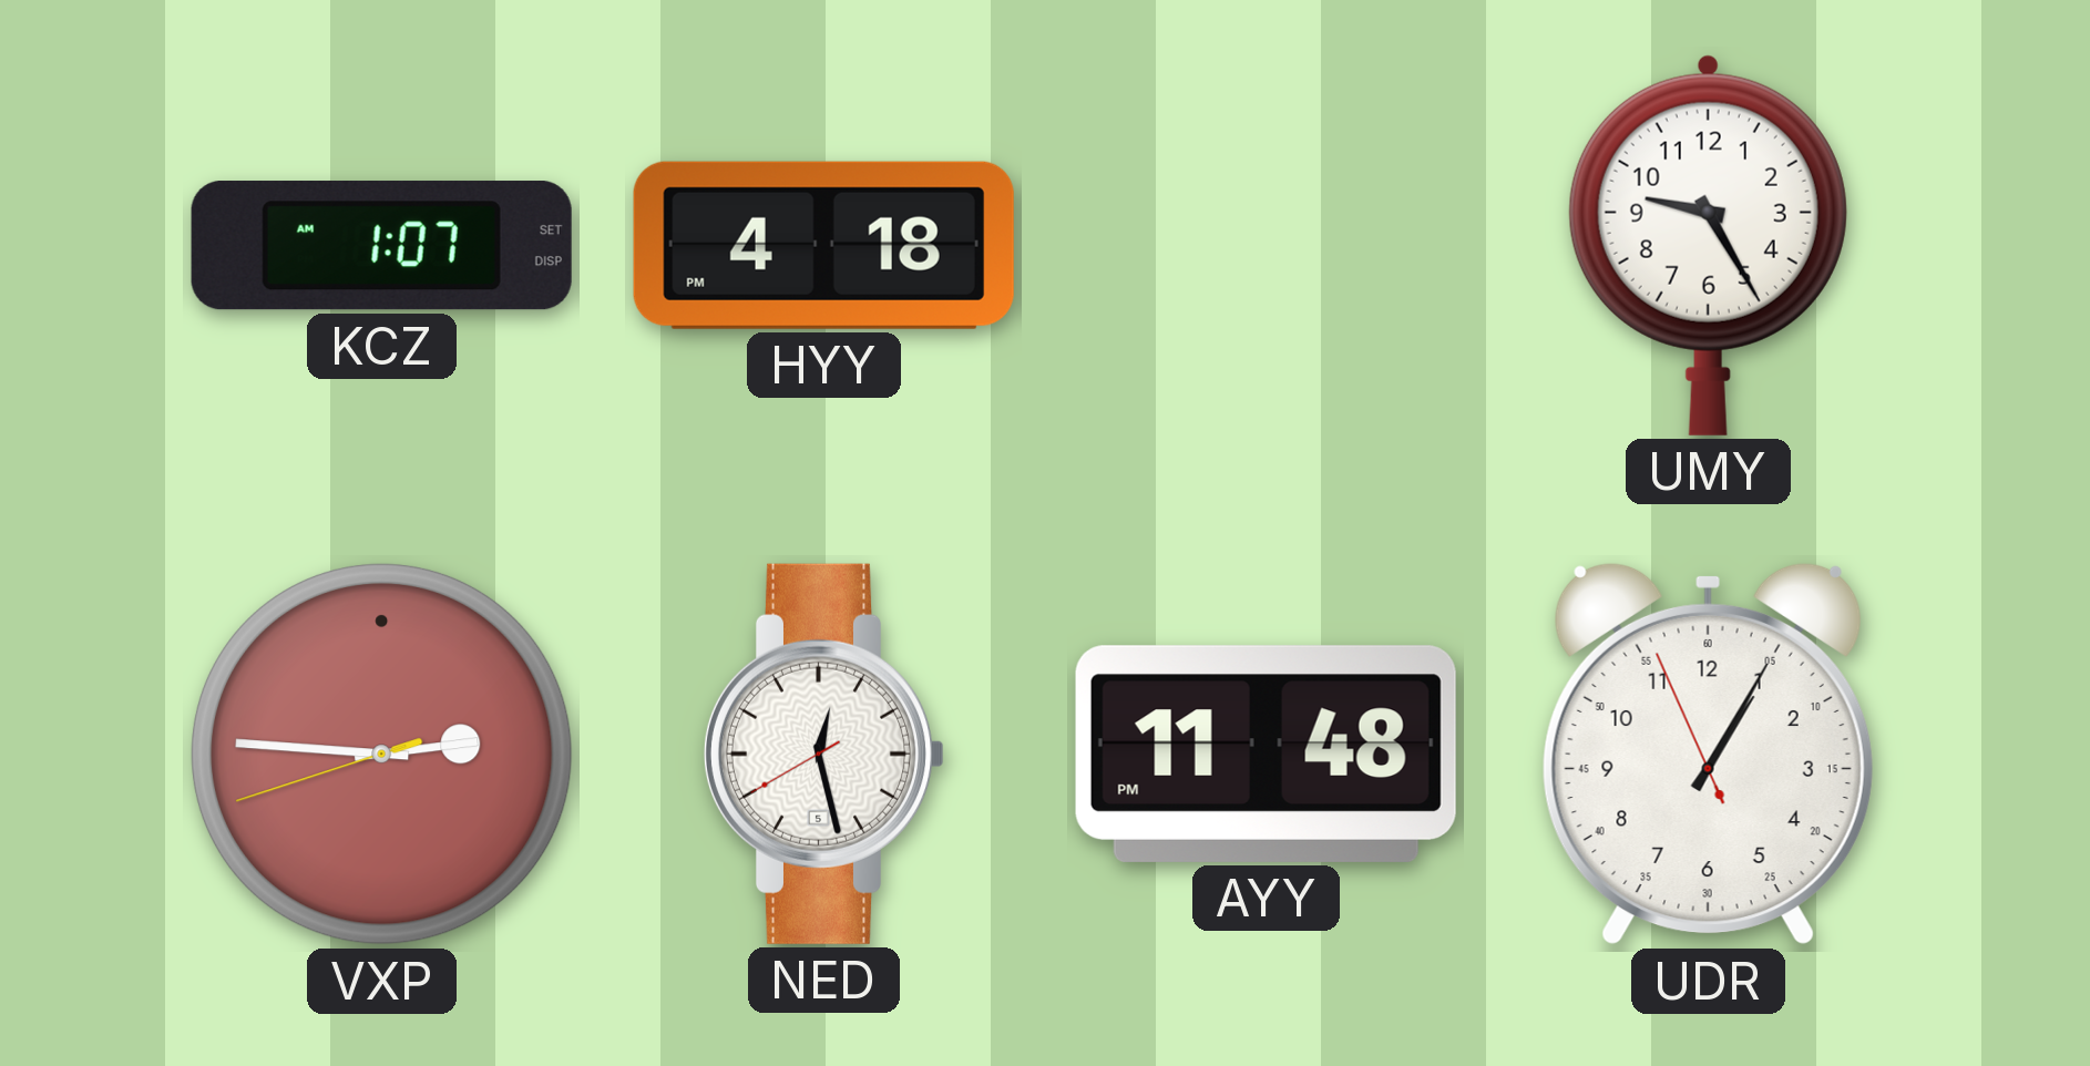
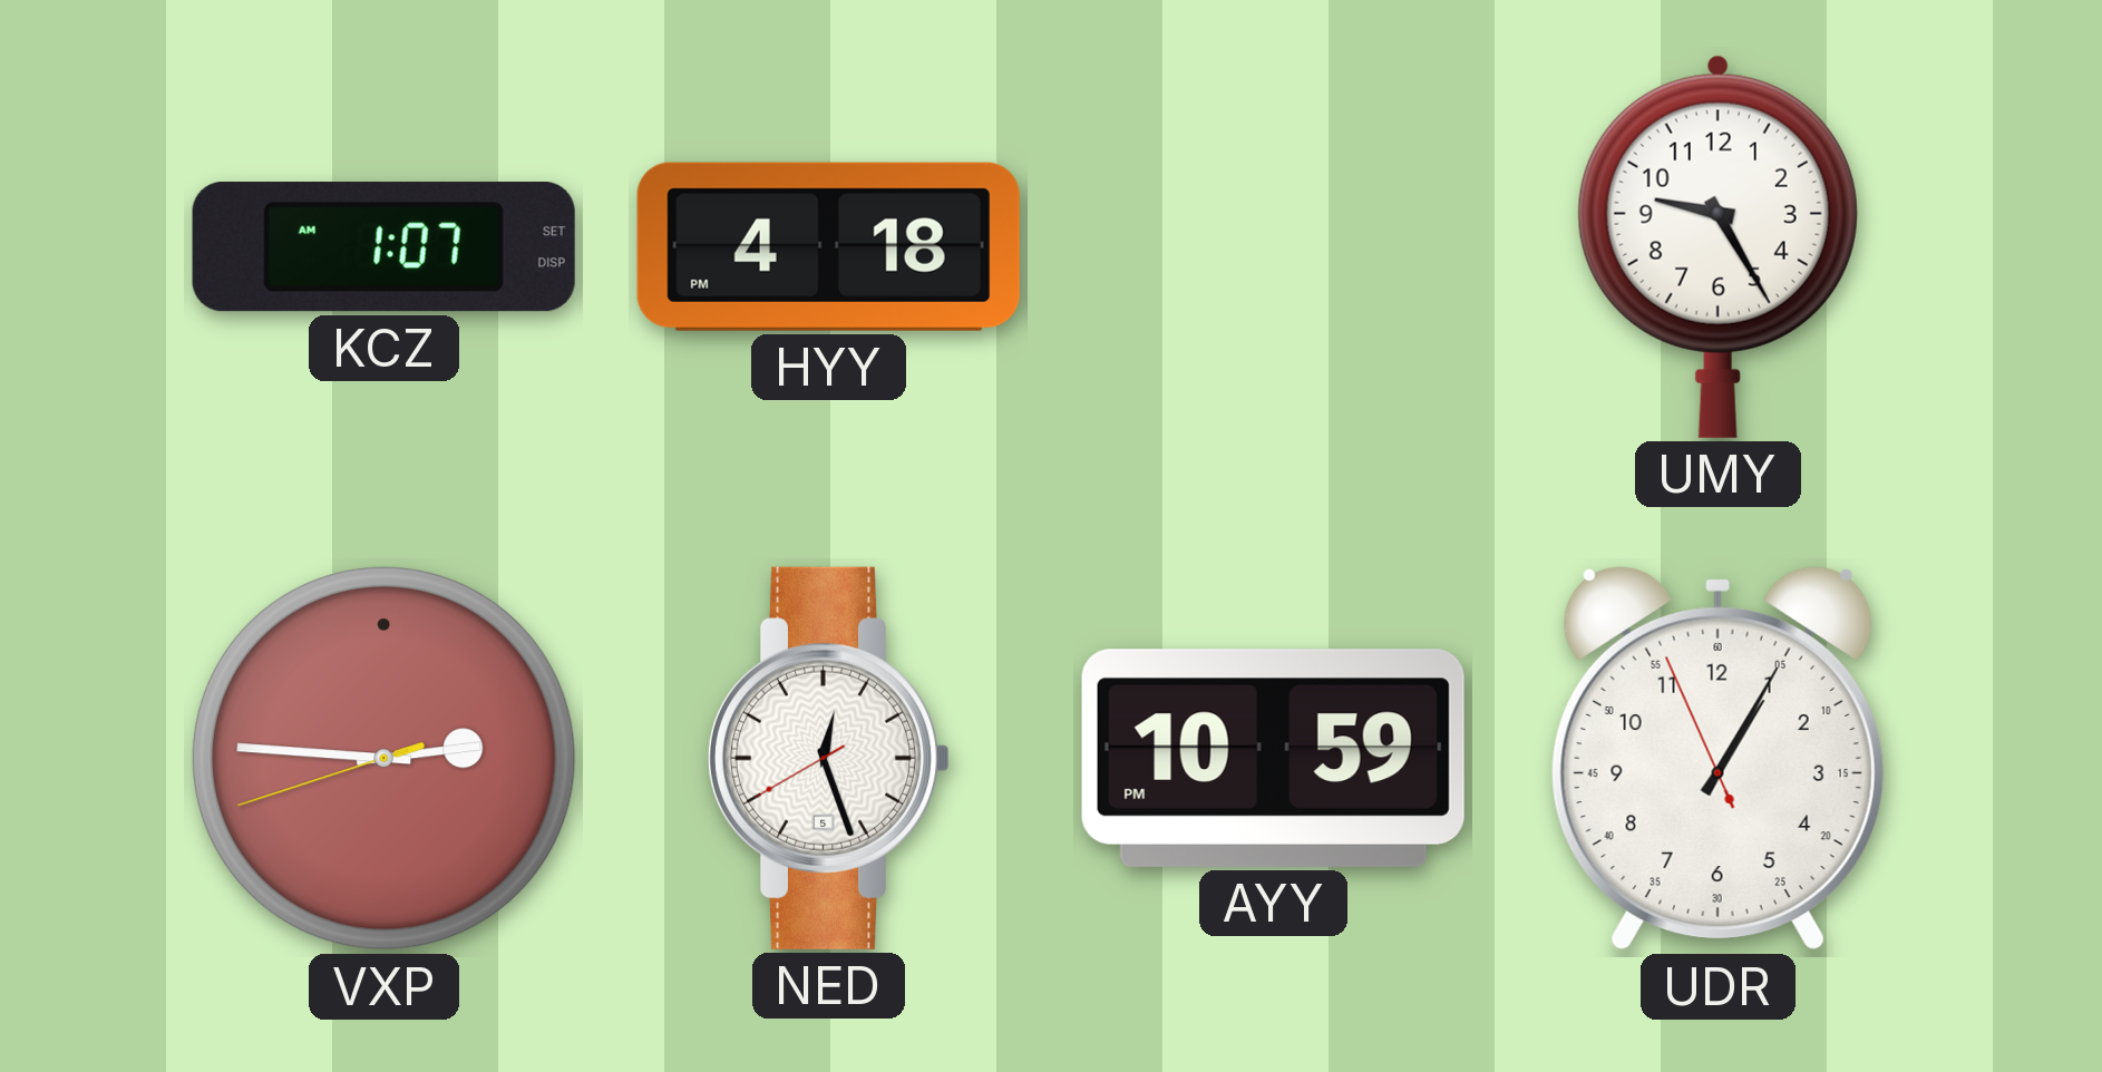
NED: 12:27 -> 12:26
AYY: 11:48 -> 10:59
